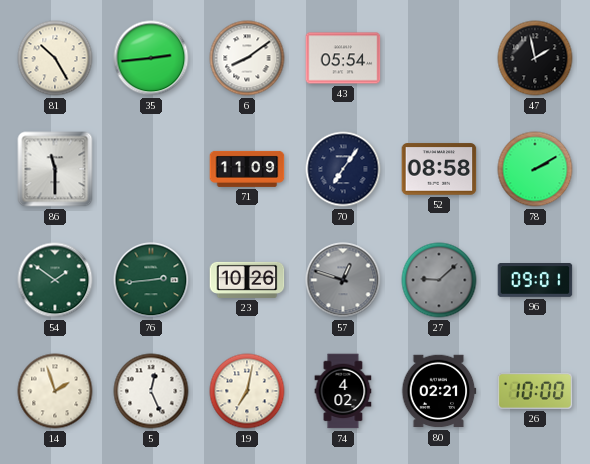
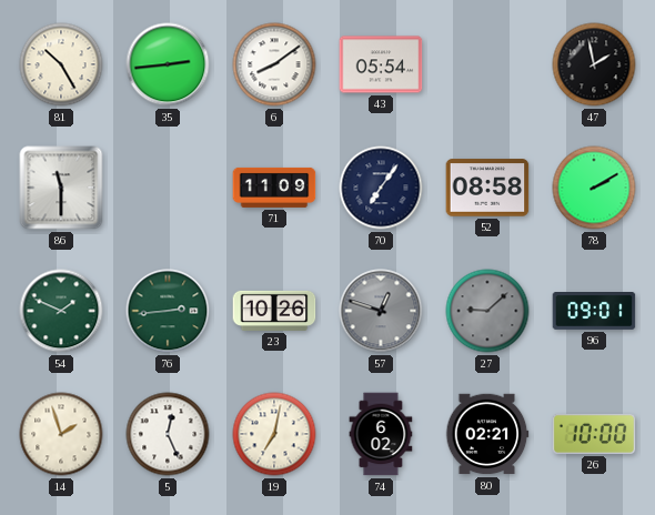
54: 1:51 -> 1:49
74: 4:02 -> 6:02
